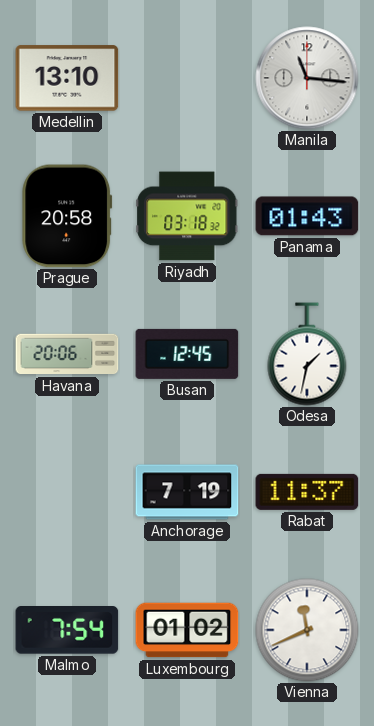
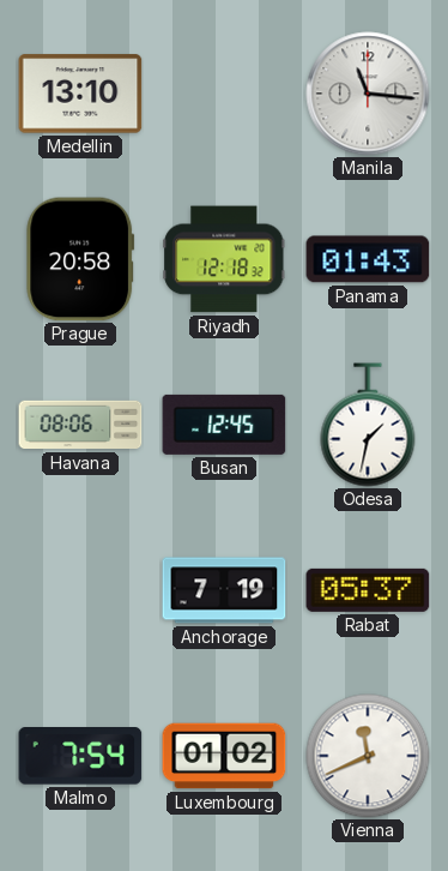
Riyadh: 03:18 -> 12:18
Havana: 20:06 -> 08:06
Rabat: 11:37 -> 05:37
